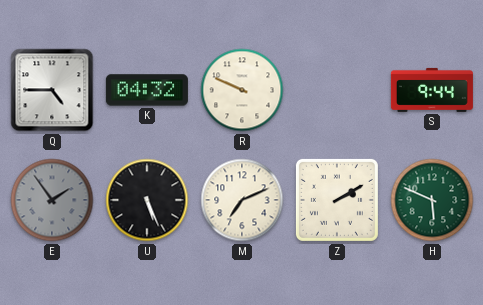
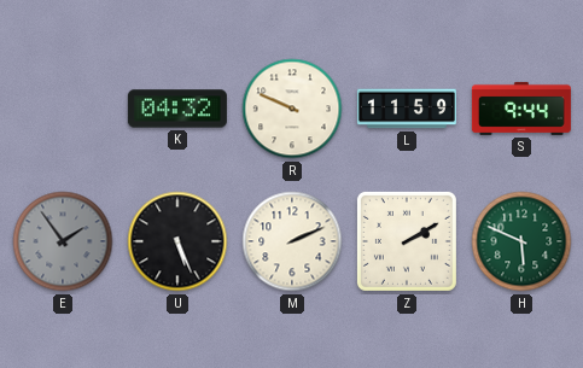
Q: 4:45 -> none
L: none -> 11:59
M: 7:11 -> 2:11
